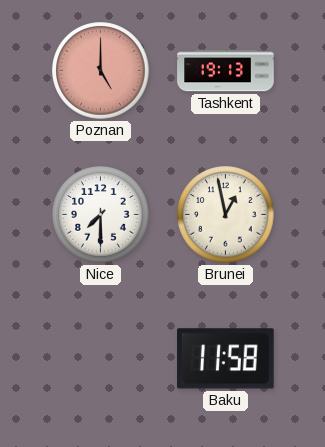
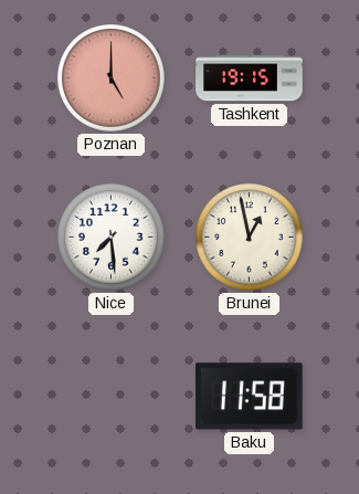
Tashkent: 19:13 -> 19:15
Nice: 7:30 -> 7:29
